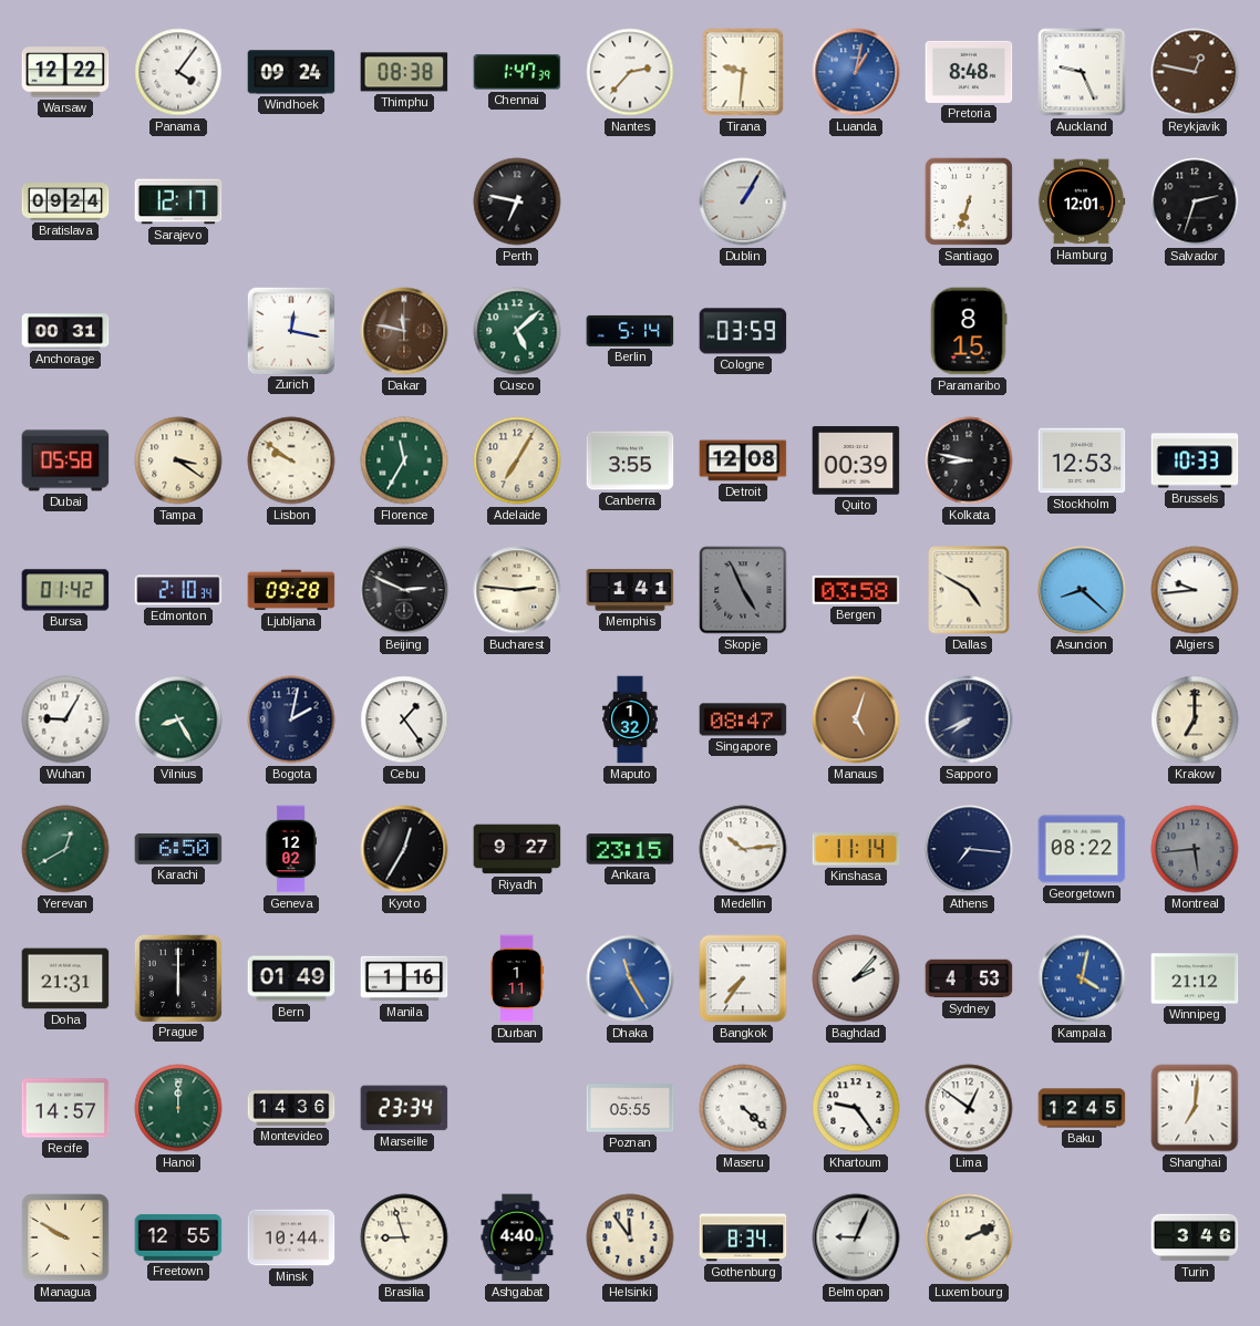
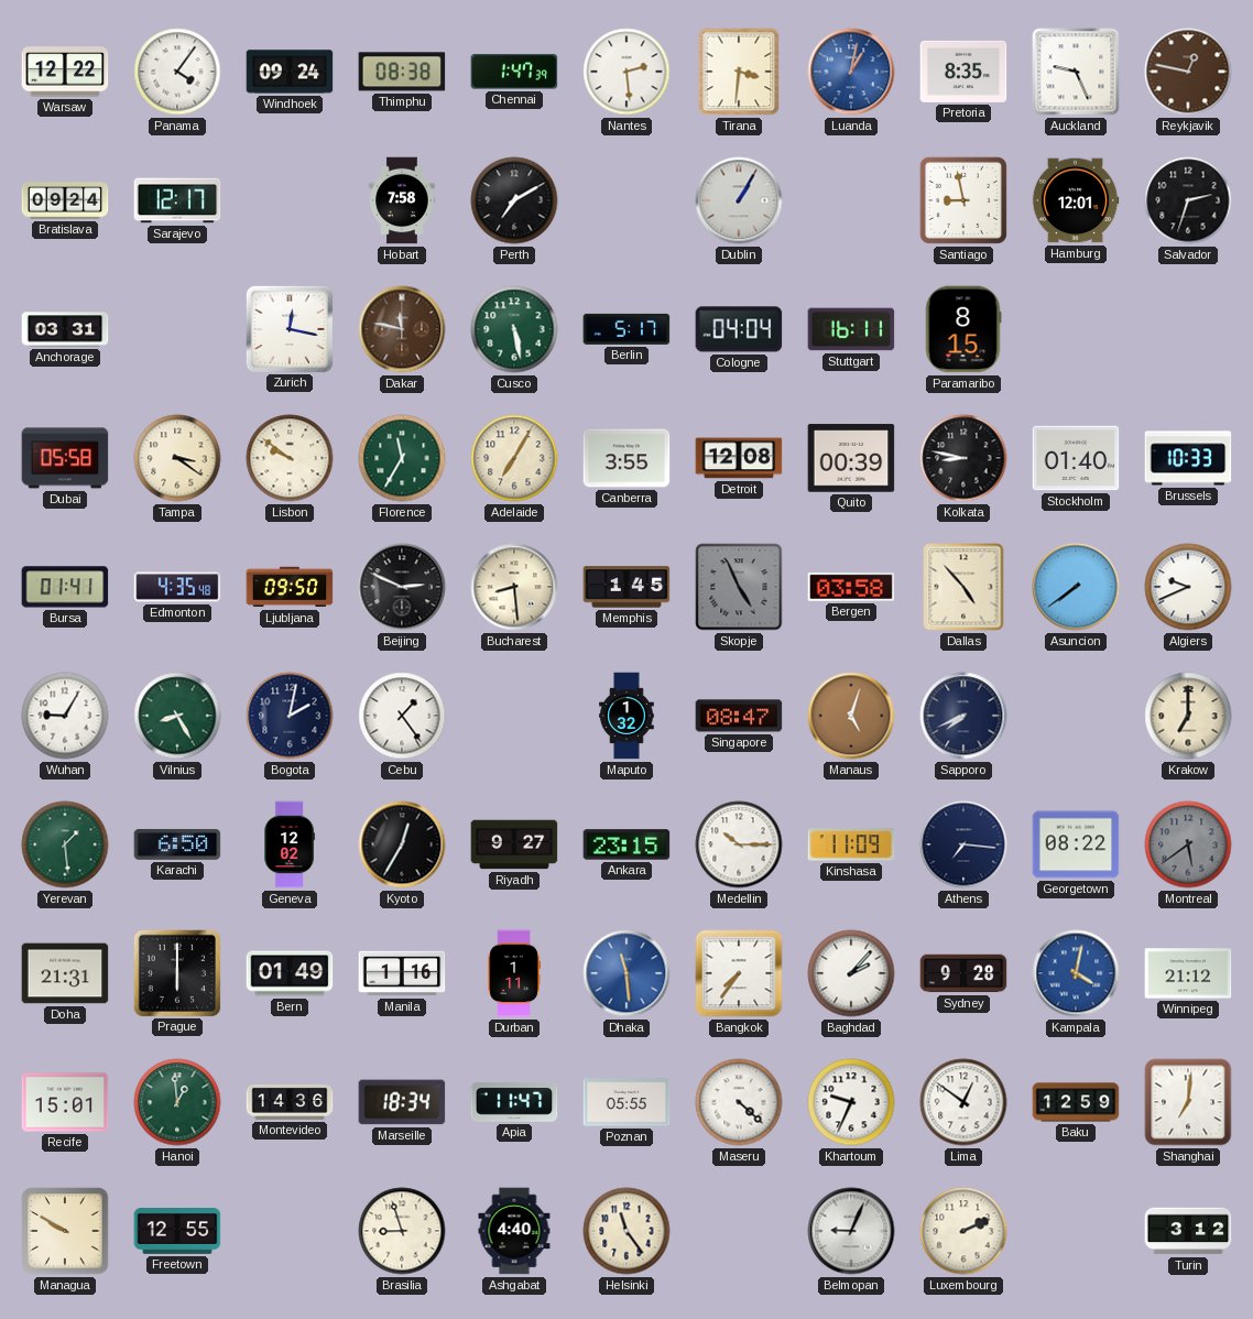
Nantes: 2:37 -> 2:29
Tirana: 9:31 -> 3:31
Pretoria: 8:48 -> 8:35
Hobart: none -> 7:58
Perth: 6:47 -> 7:10
Santiago: 6:33 -> 8:58
Anchorage: 00:31 -> 03:31
Cusco: 5:08 -> 5:28
Berlin: 5:14 -> 5:17
Cologne: 03:59 -> 04:04
Stuttgart: none -> 16:11
Stockholm: 12:53 -> 01:40
Bursa: 01:42 -> 01:41
Edmonton: 2:10 -> 4:35
Ljubljana: 09:28 -> 09:50
Bucharest: 2:46 -> 8:29
Memphis: 1:41 -> 1:45
Dallas: 4:50 -> 4:53
Asuncion: 8:22 -> 7:39
Algiers: 9:44 -> 9:41
Yerevan: 12:40 -> 1:29
Medellin: 10:14 -> 10:15
Kinshasa: 11:14 -> 11:09
Montreal: 5:44 -> 5:39
Dhaka: 11:25 -> 11:29
Sydney: 4:53 -> 9:28
Recife: 14:57 -> 15:01
Hanoi: 12:00 -> 12:59
Marseille: 23:34 -> 18:34
Apia: none -> 11:47
Khartoum: 9:24 -> 9:34
Baku: 12:45 -> 12:59
Minsk: 10:44 -> none
Helsinki: 11:54 -> 11:24
Gothenburg: 8:34 -> none
Turin: 3:46 -> 3:12
